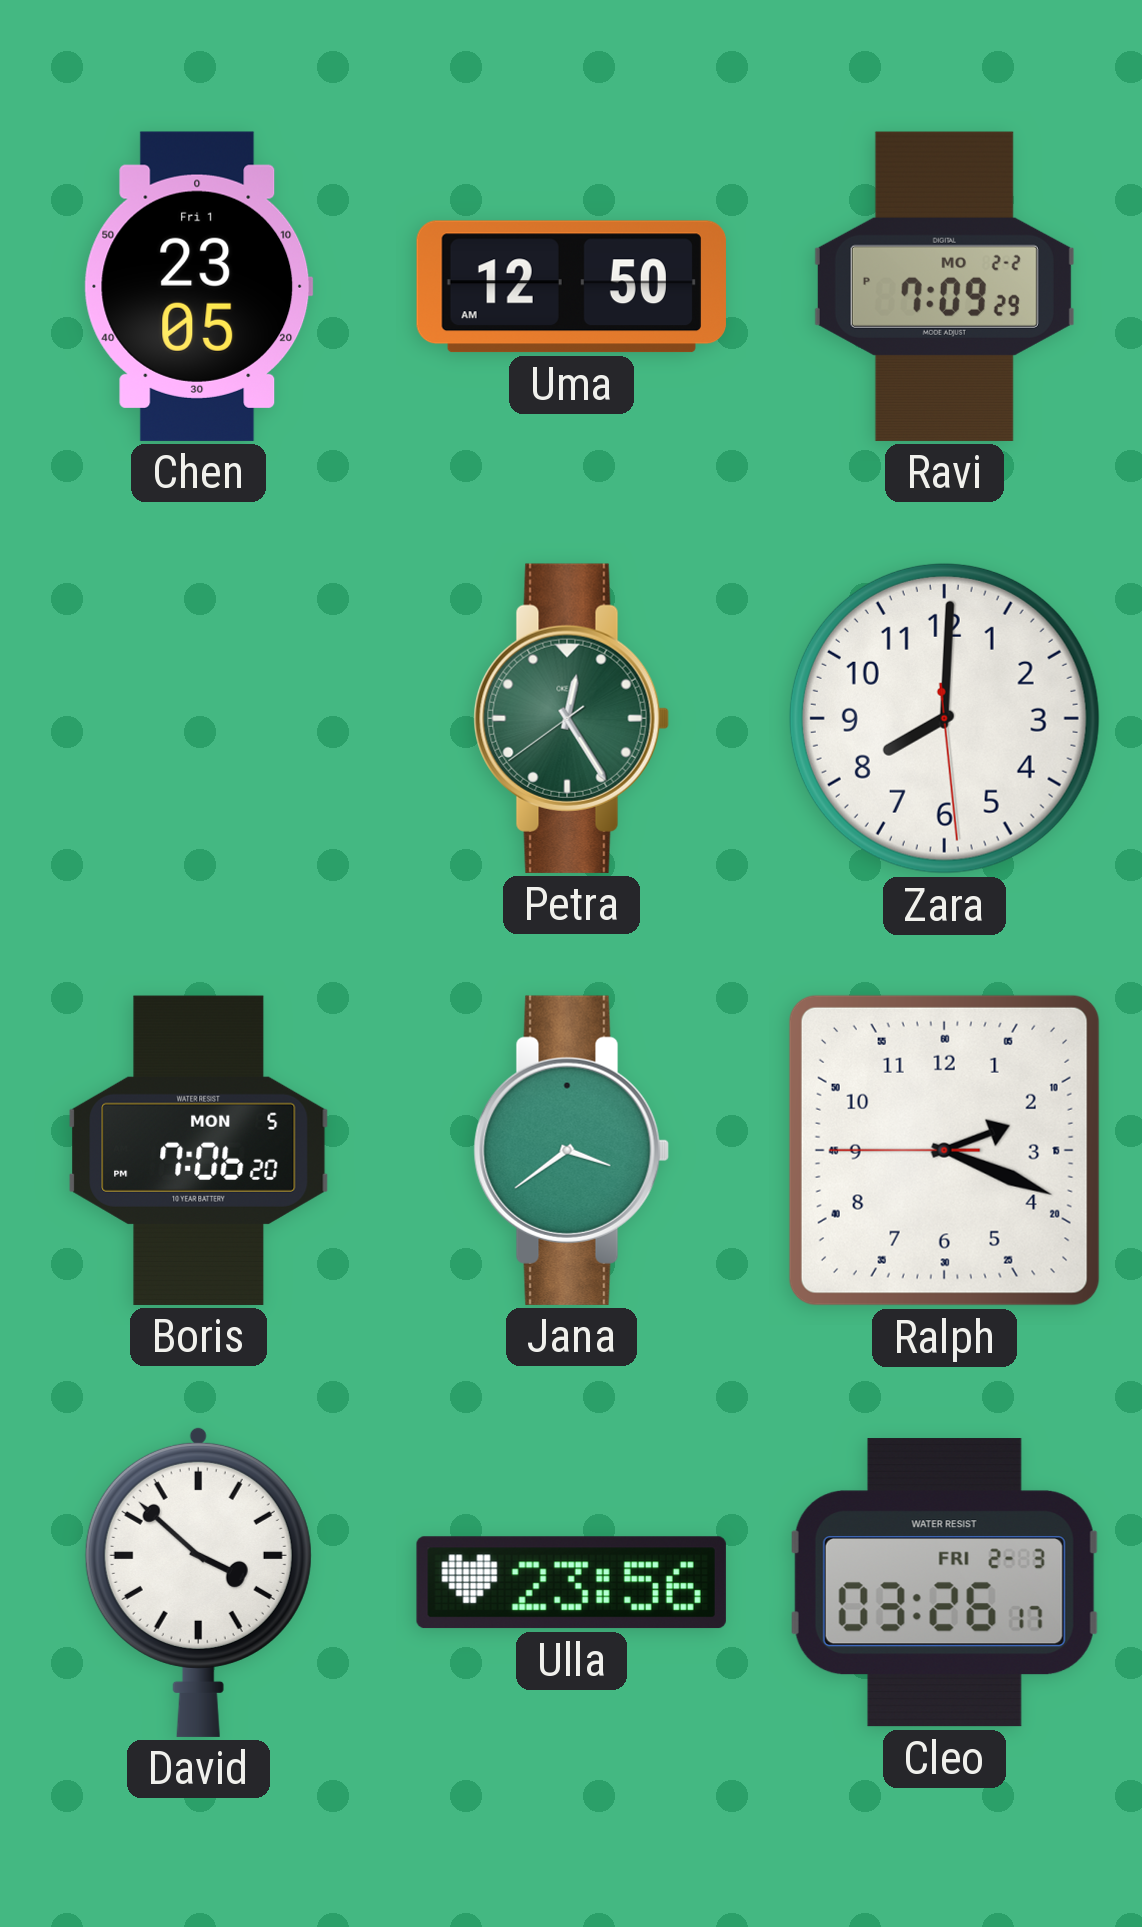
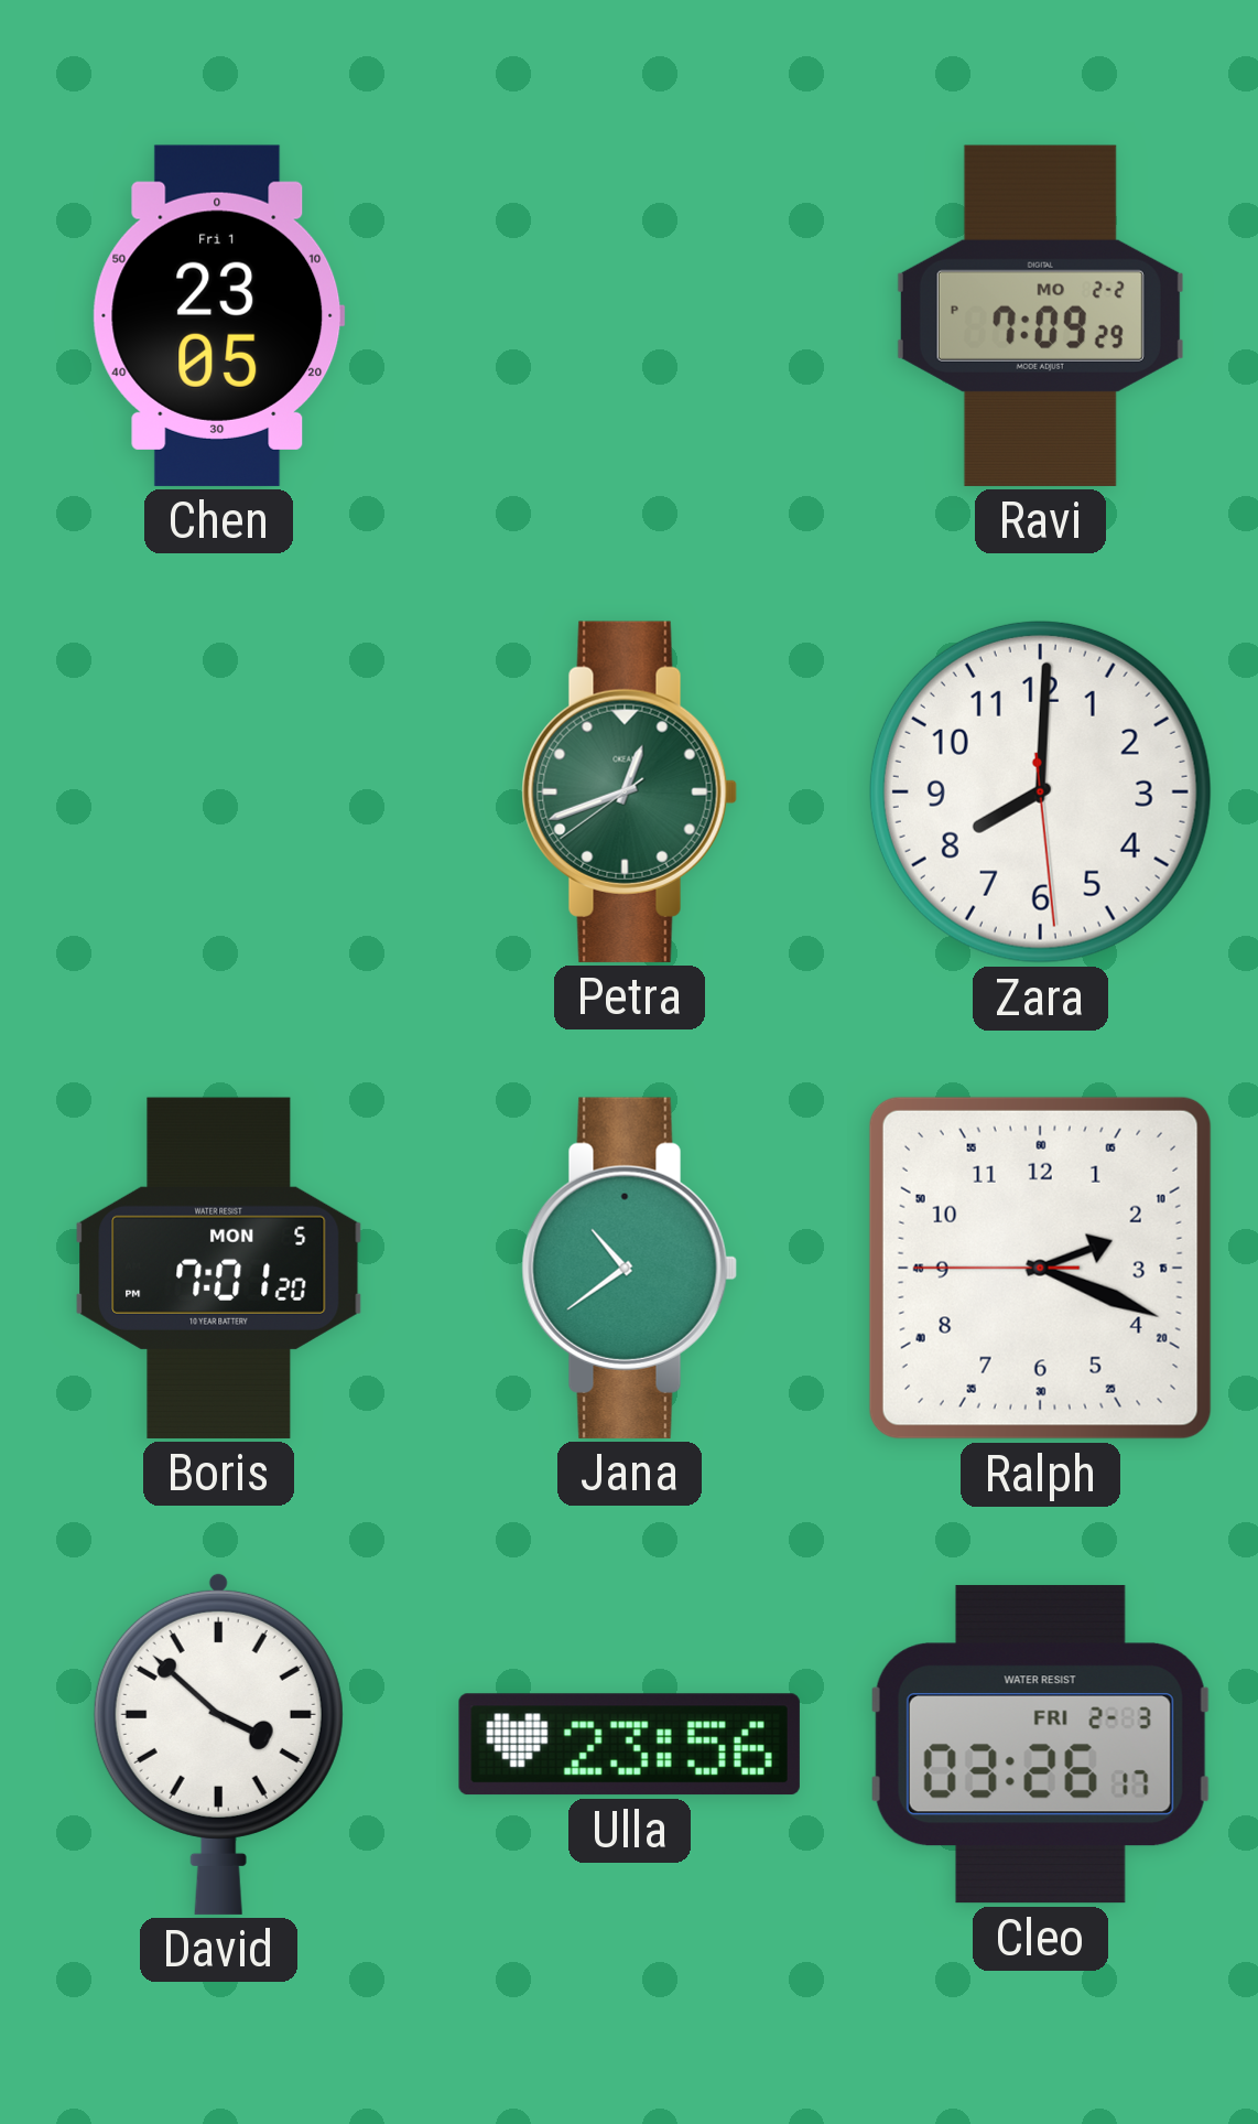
Uma: 12:50 -> none
Petra: 12:24 -> 12:41
Boris: 7:06 -> 7:01
Jana: 3:39 -> 10:39
